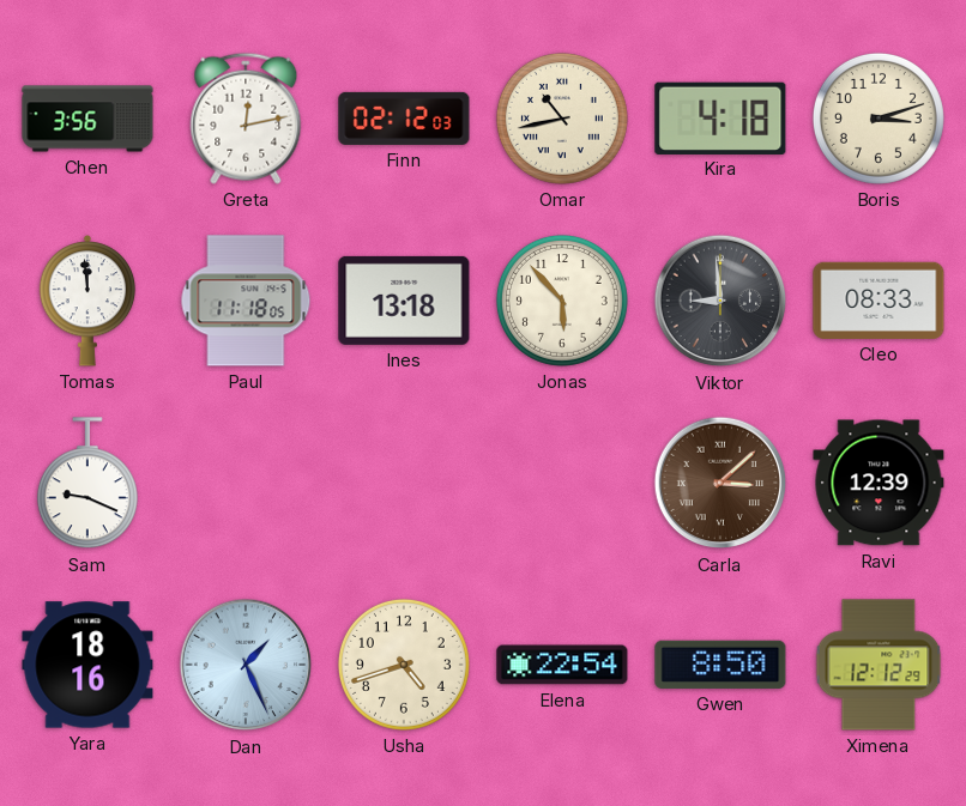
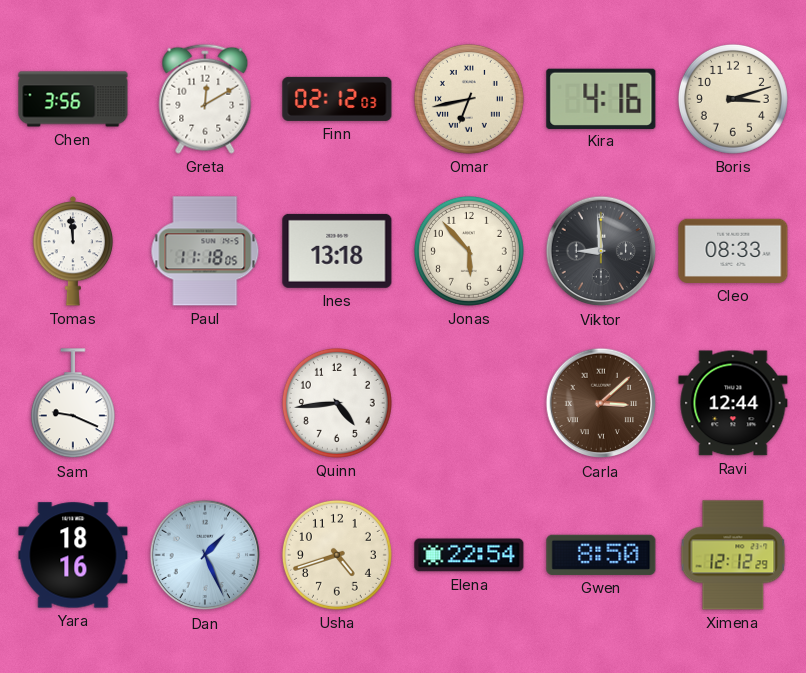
Greta: 12:13 -> 12:10
Omar: 10:43 -> 6:43
Kira: 4:18 -> 4:16
Quinn: none -> 4:44
Ravi: 12:39 -> 12:44
